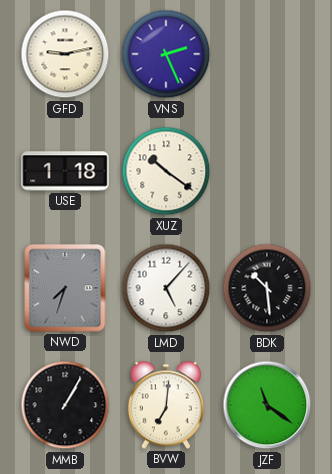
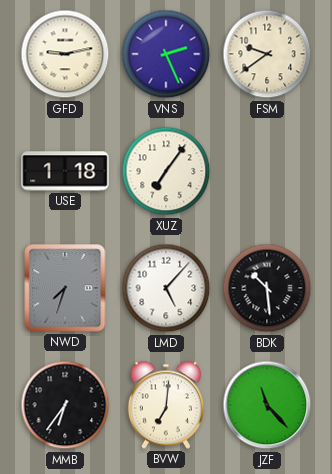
FSM: none -> 9:39
XUZ: 10:21 -> 7:06
MMB: 1:05 -> 6:36
JZF: 11:21 -> 11:23
